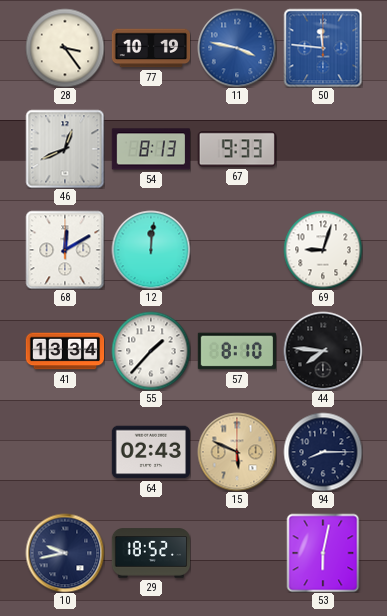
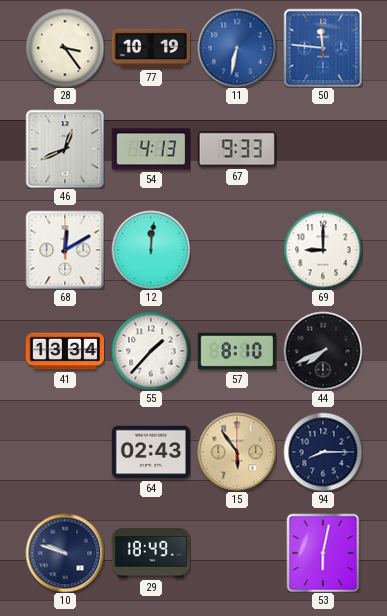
11: 3:47 -> 6:32
54: 8:13 -> 4:13
69: 9:03 -> 9:00
44: 7:46 -> 7:41
15: 5:49 -> 5:54
10: 9:43 -> 9:48
29: 18:52 -> 18:49
